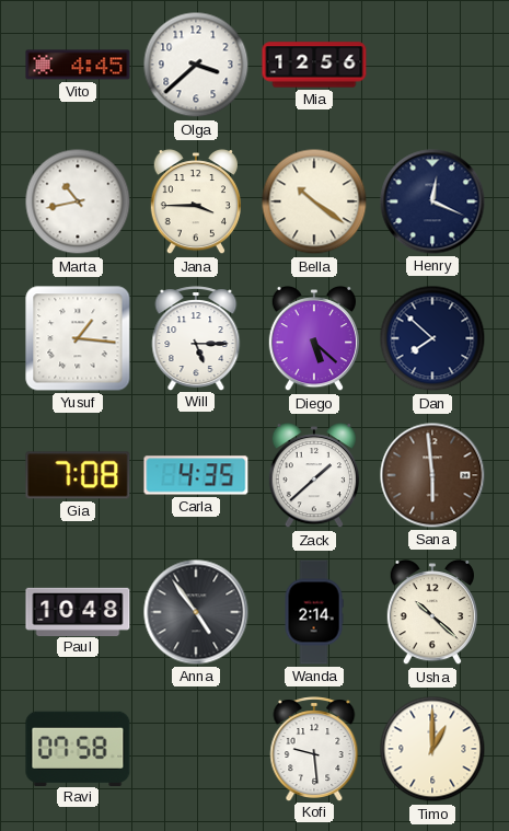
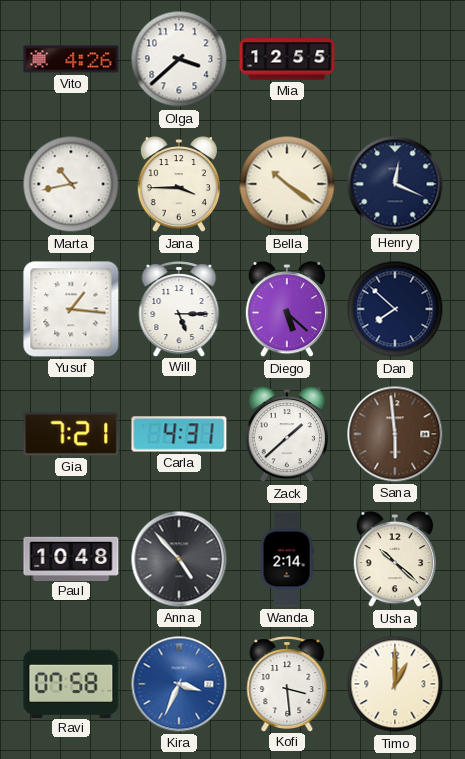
Vito: 4:45 -> 4:26
Mia: 12:56 -> 12:55
Gia: 7:08 -> 7:21
Carla: 4:35 -> 4:31
Anna: 4:54 -> 4:53
Kira: none -> 3:34
Kofi: 9:29 -> 3:29
